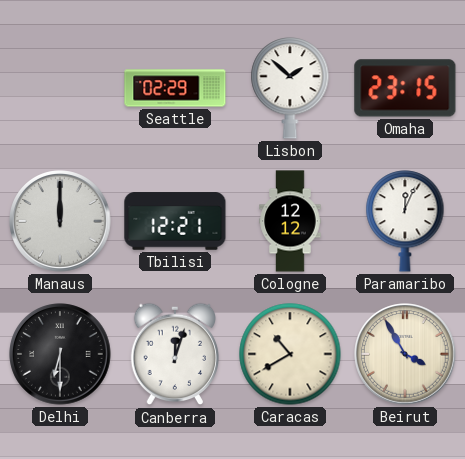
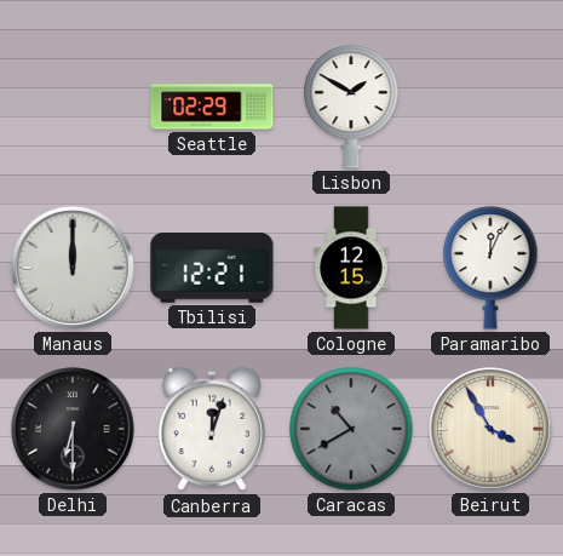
Lisbon: 1:52 -> 1:50
Omaha: 23:15 -> none
Cologne: 12:12 -> 12:15
Caracas dial: cream -> grey
